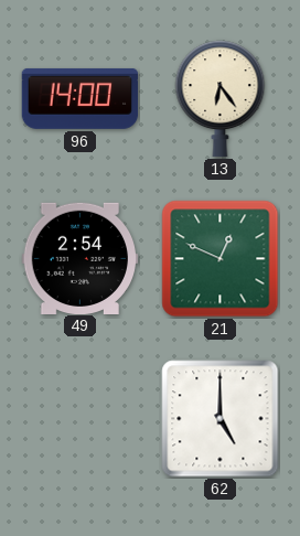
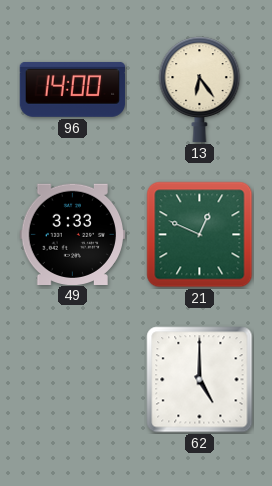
49: 2:54 -> 3:33
